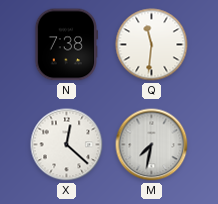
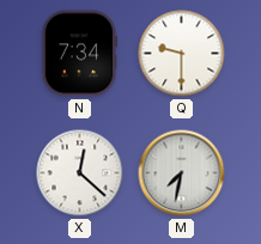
N: 7:38 -> 7:34
Q: 11:31 -> 9:30
